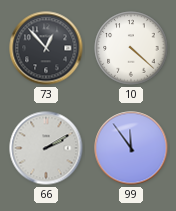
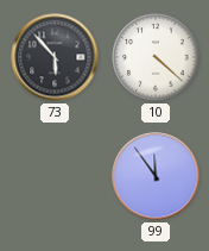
73: 12:53 -> 5:53
66: 2:10 -> none
